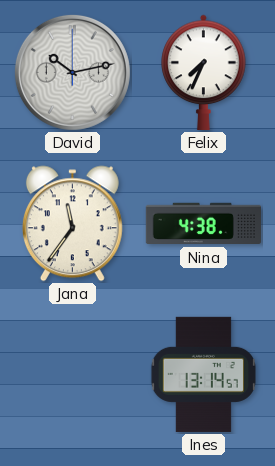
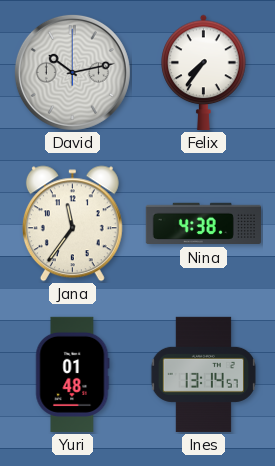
Felix: 7:34 -> 7:36
Yuri: none -> 01:48
